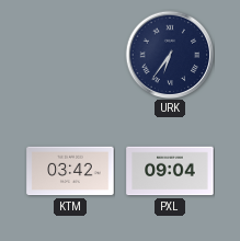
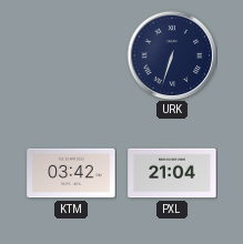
URK: 6:36 -> 6:33
PXL: 09:04 -> 21:04
